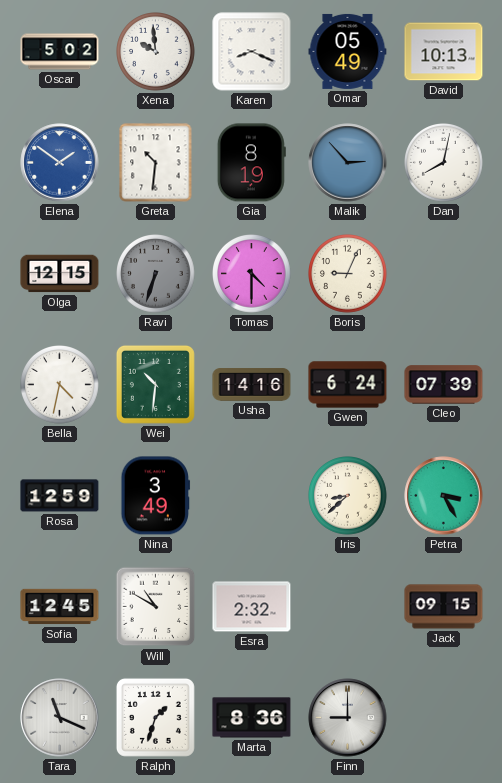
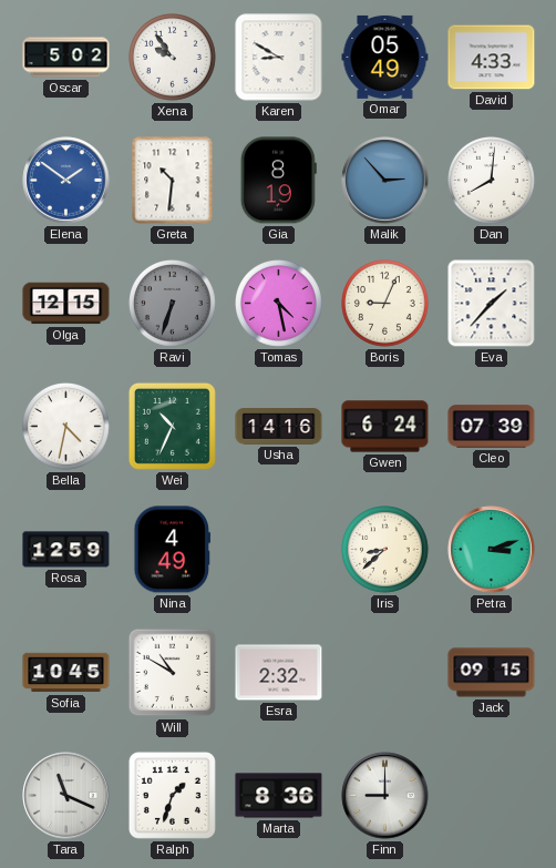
Xena: 9:59 -> 9:54
Karen: 8:19 -> 8:50
David: 10:13 -> 4:33
Dan: 8:02 -> 8:01
Tomas: 4:30 -> 4:28
Eva: none -> 1:37
Wei: 10:31 -> 10:34
Nina: 3:49 -> 4:49
Petra: 3:25 -> 3:12
Sofia: 12:45 -> 10:45
